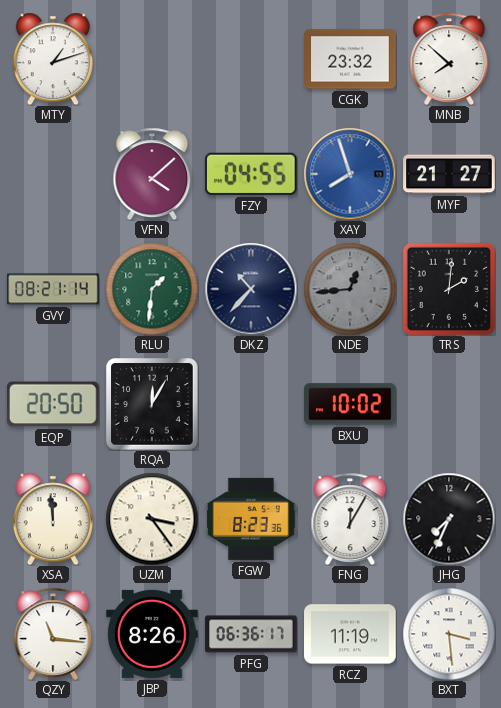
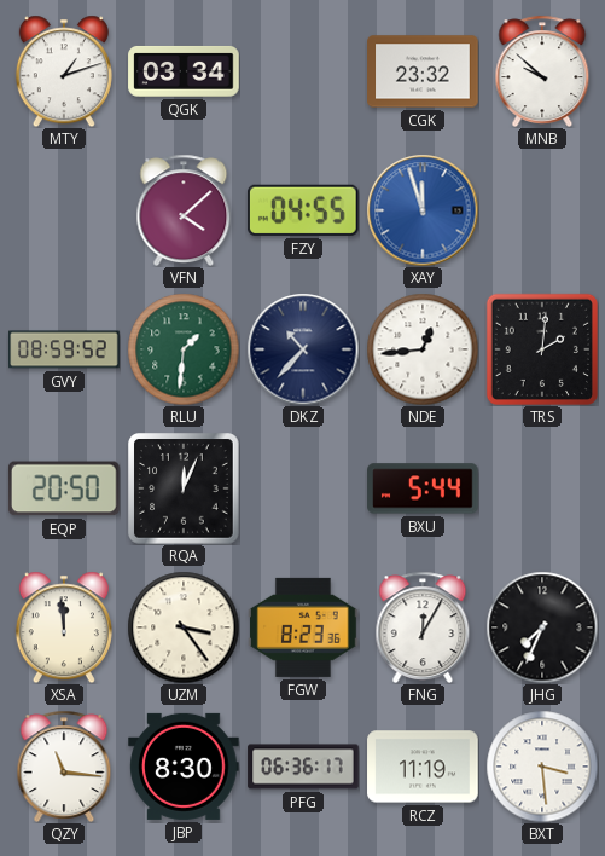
QGK: none -> 03:34
MNB: 7:52 -> 9:52
XAY: 7:57 -> 11:57
MYF: 21:27 -> none
GVY: 08:21 -> 08:59
NDE dial: grey -> white
RQA: 12:05 -> 12:04
BXU: 10:02 -> 5:44
JBP: 8:26 -> 8:30
